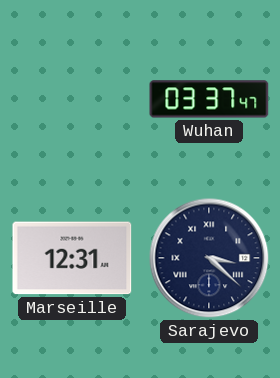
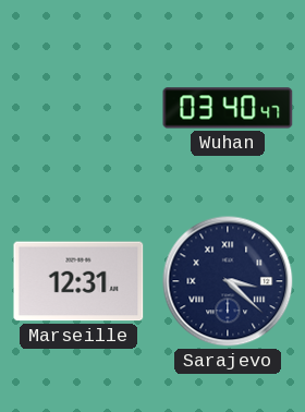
Wuhan: 03:37 -> 03:40
